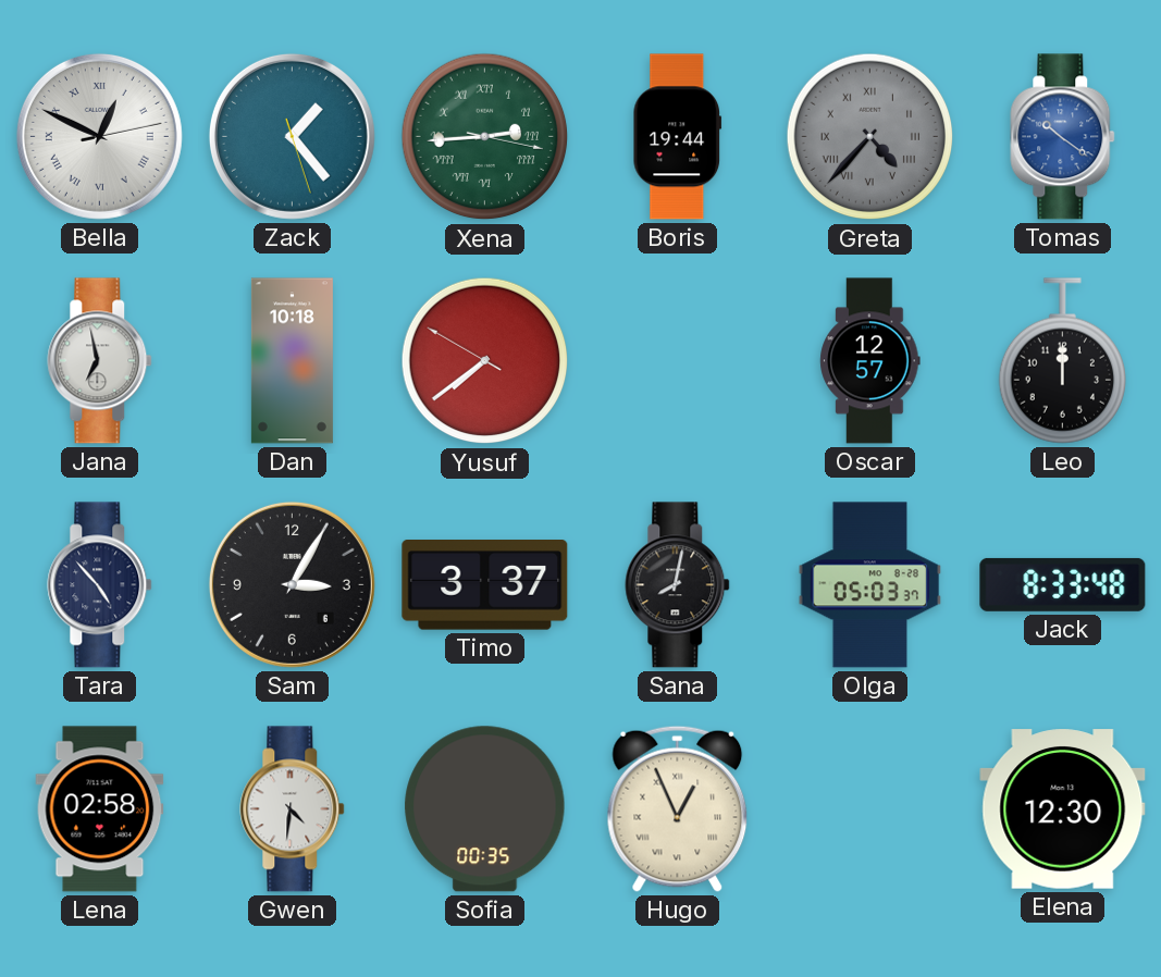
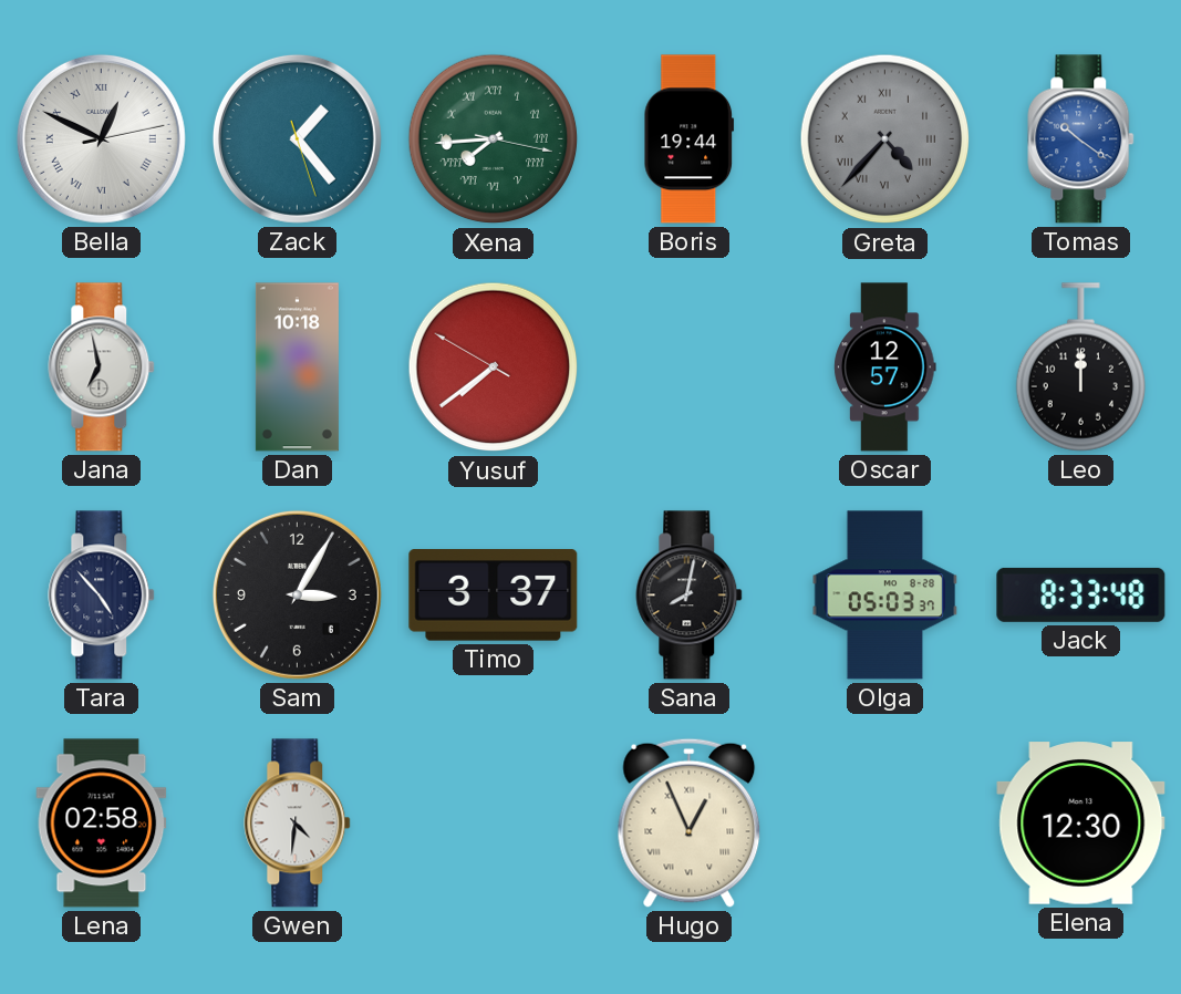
Xena: 2:44 -> 7:44
Sofia: 00:35 -> none
